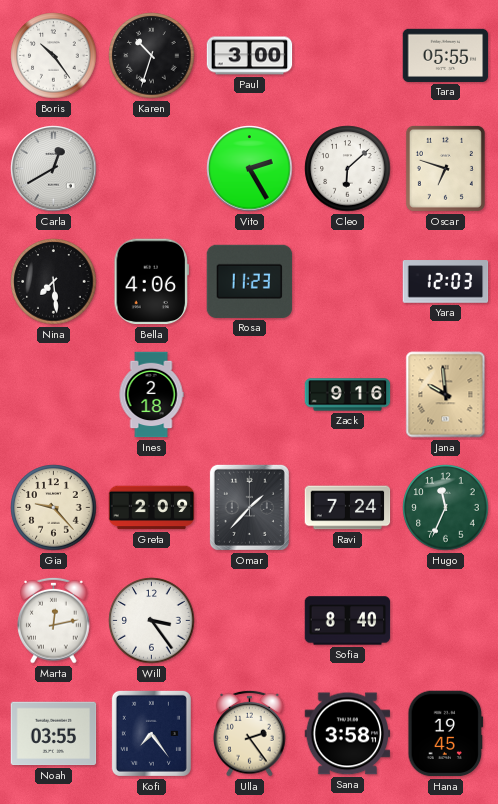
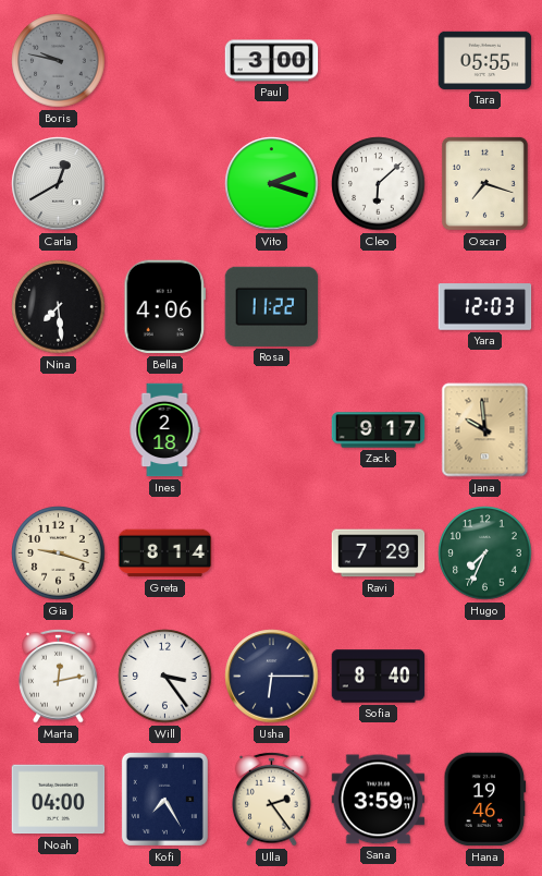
Boris: 10:24 -> 9:47
Boris dial: white -> grey
Karen: 10:33 -> none
Vito: 2:25 -> 2:18
Oscar: 6:48 -> 7:18
Rosa: 11:23 -> 11:22
Zack: 9:16 -> 9:17
Gia: 9:23 -> 9:18
Greta: 2:09 -> 8:14
Omar: 1:37 -> none
Ravi: 7:24 -> 7:29
Hugo: 11:34 -> 7:34
Usha: none -> 6:15
Noah: 03:55 -> 04:00
Kofi: 7:24 -> 7:25
Sana: 3:58 -> 3:59
Hana: 19:45 -> 19:46
